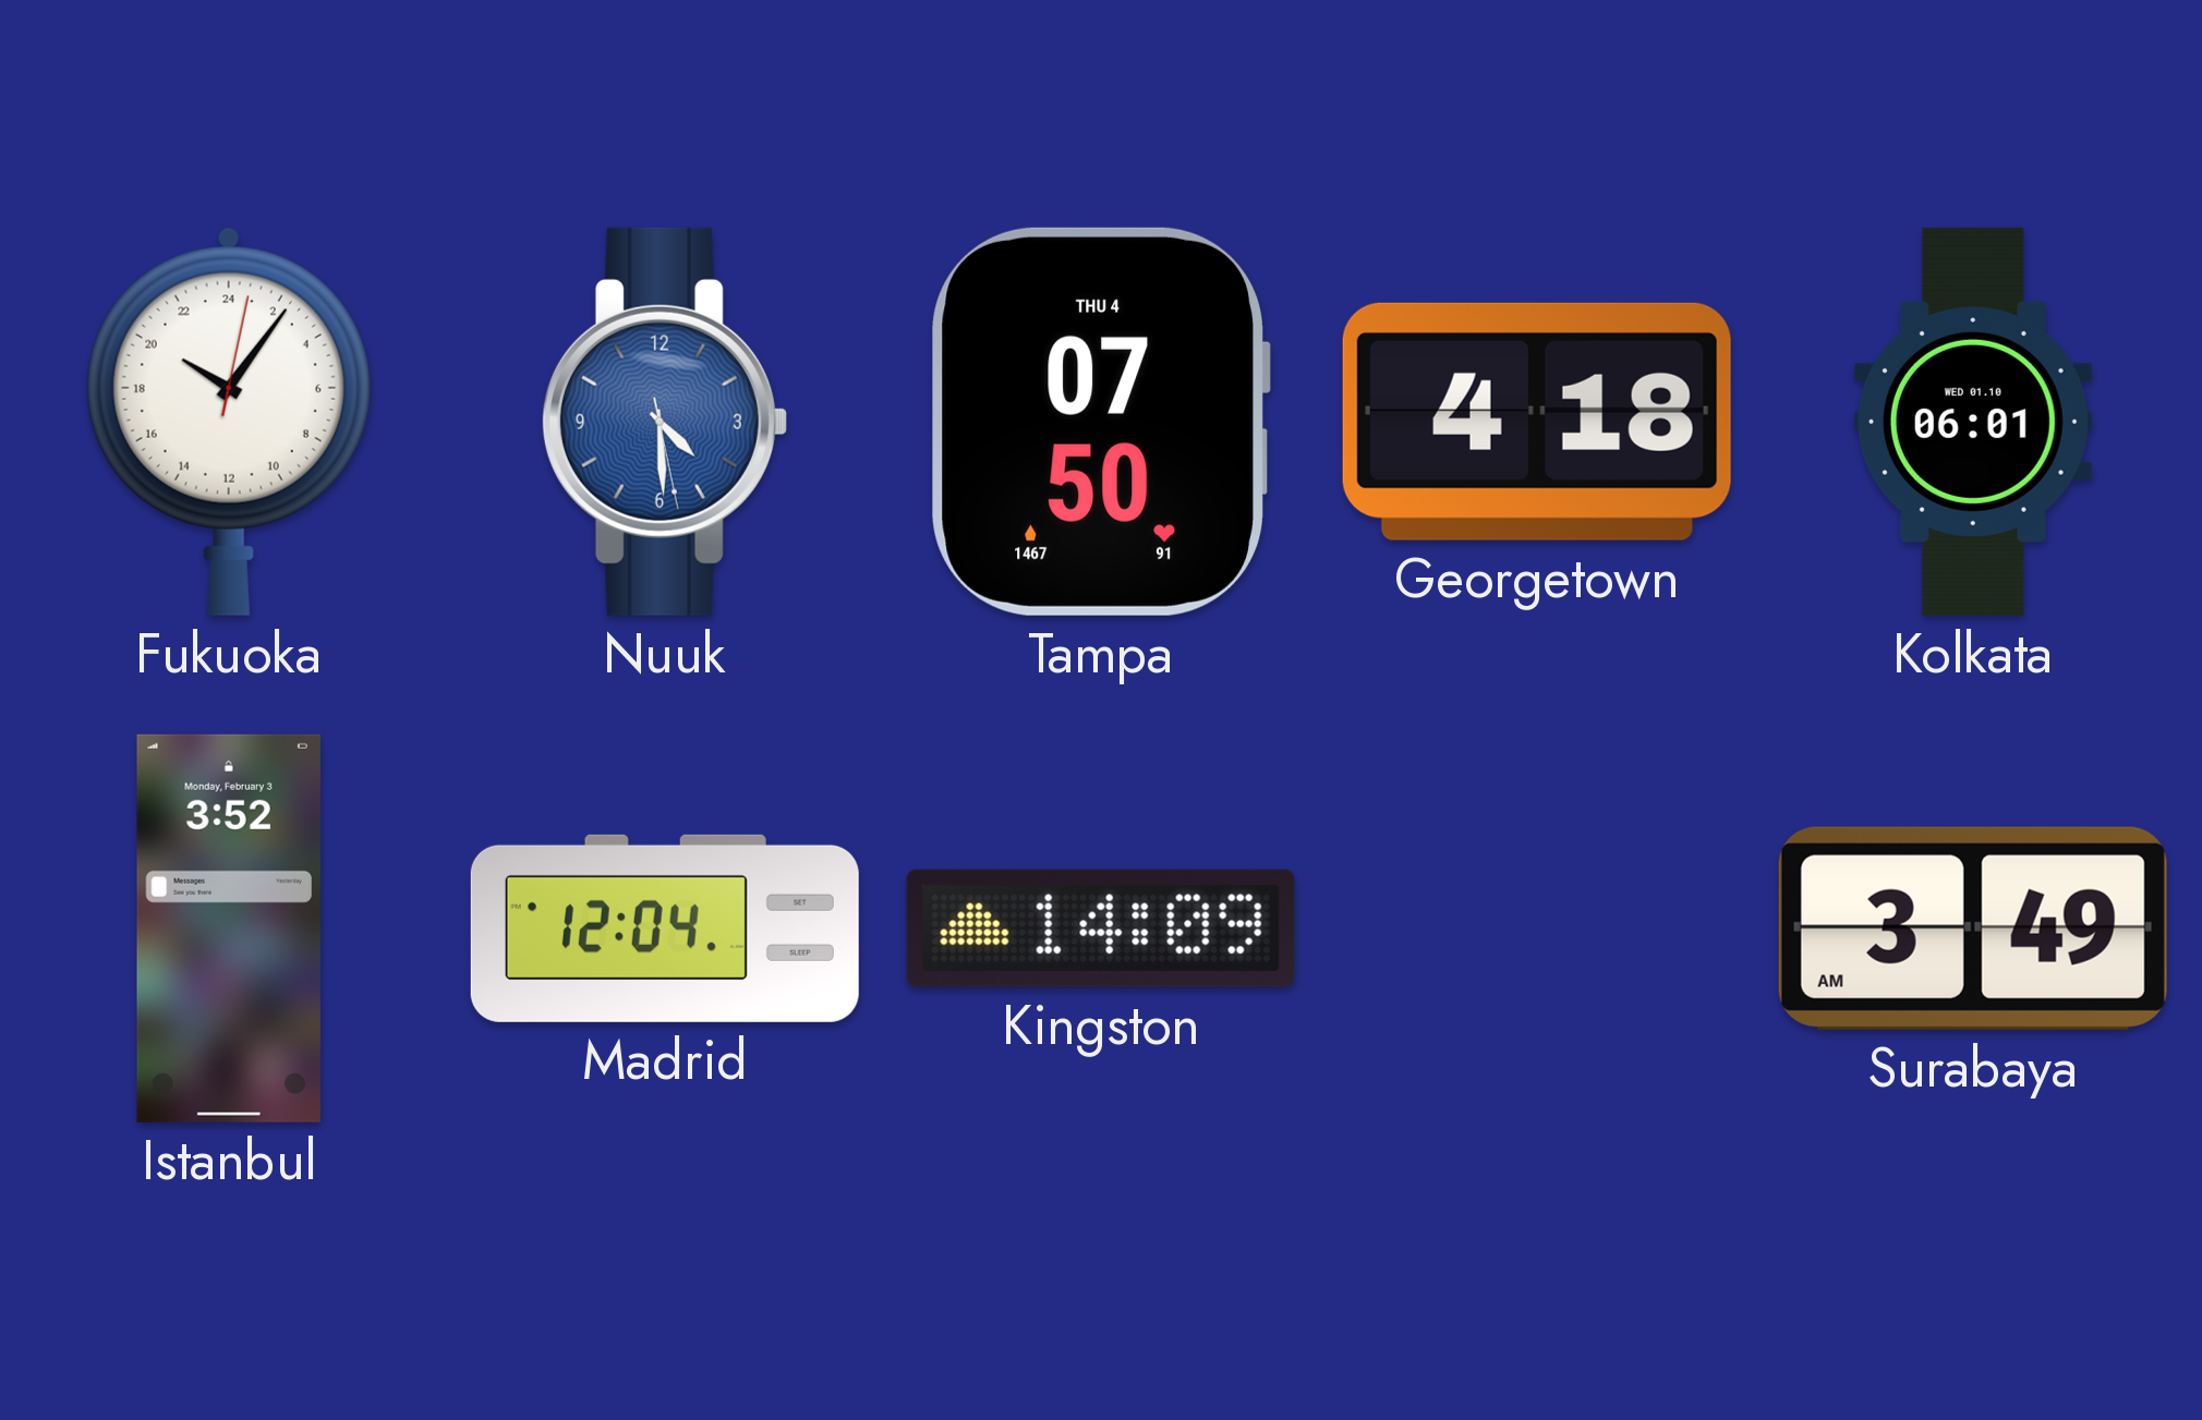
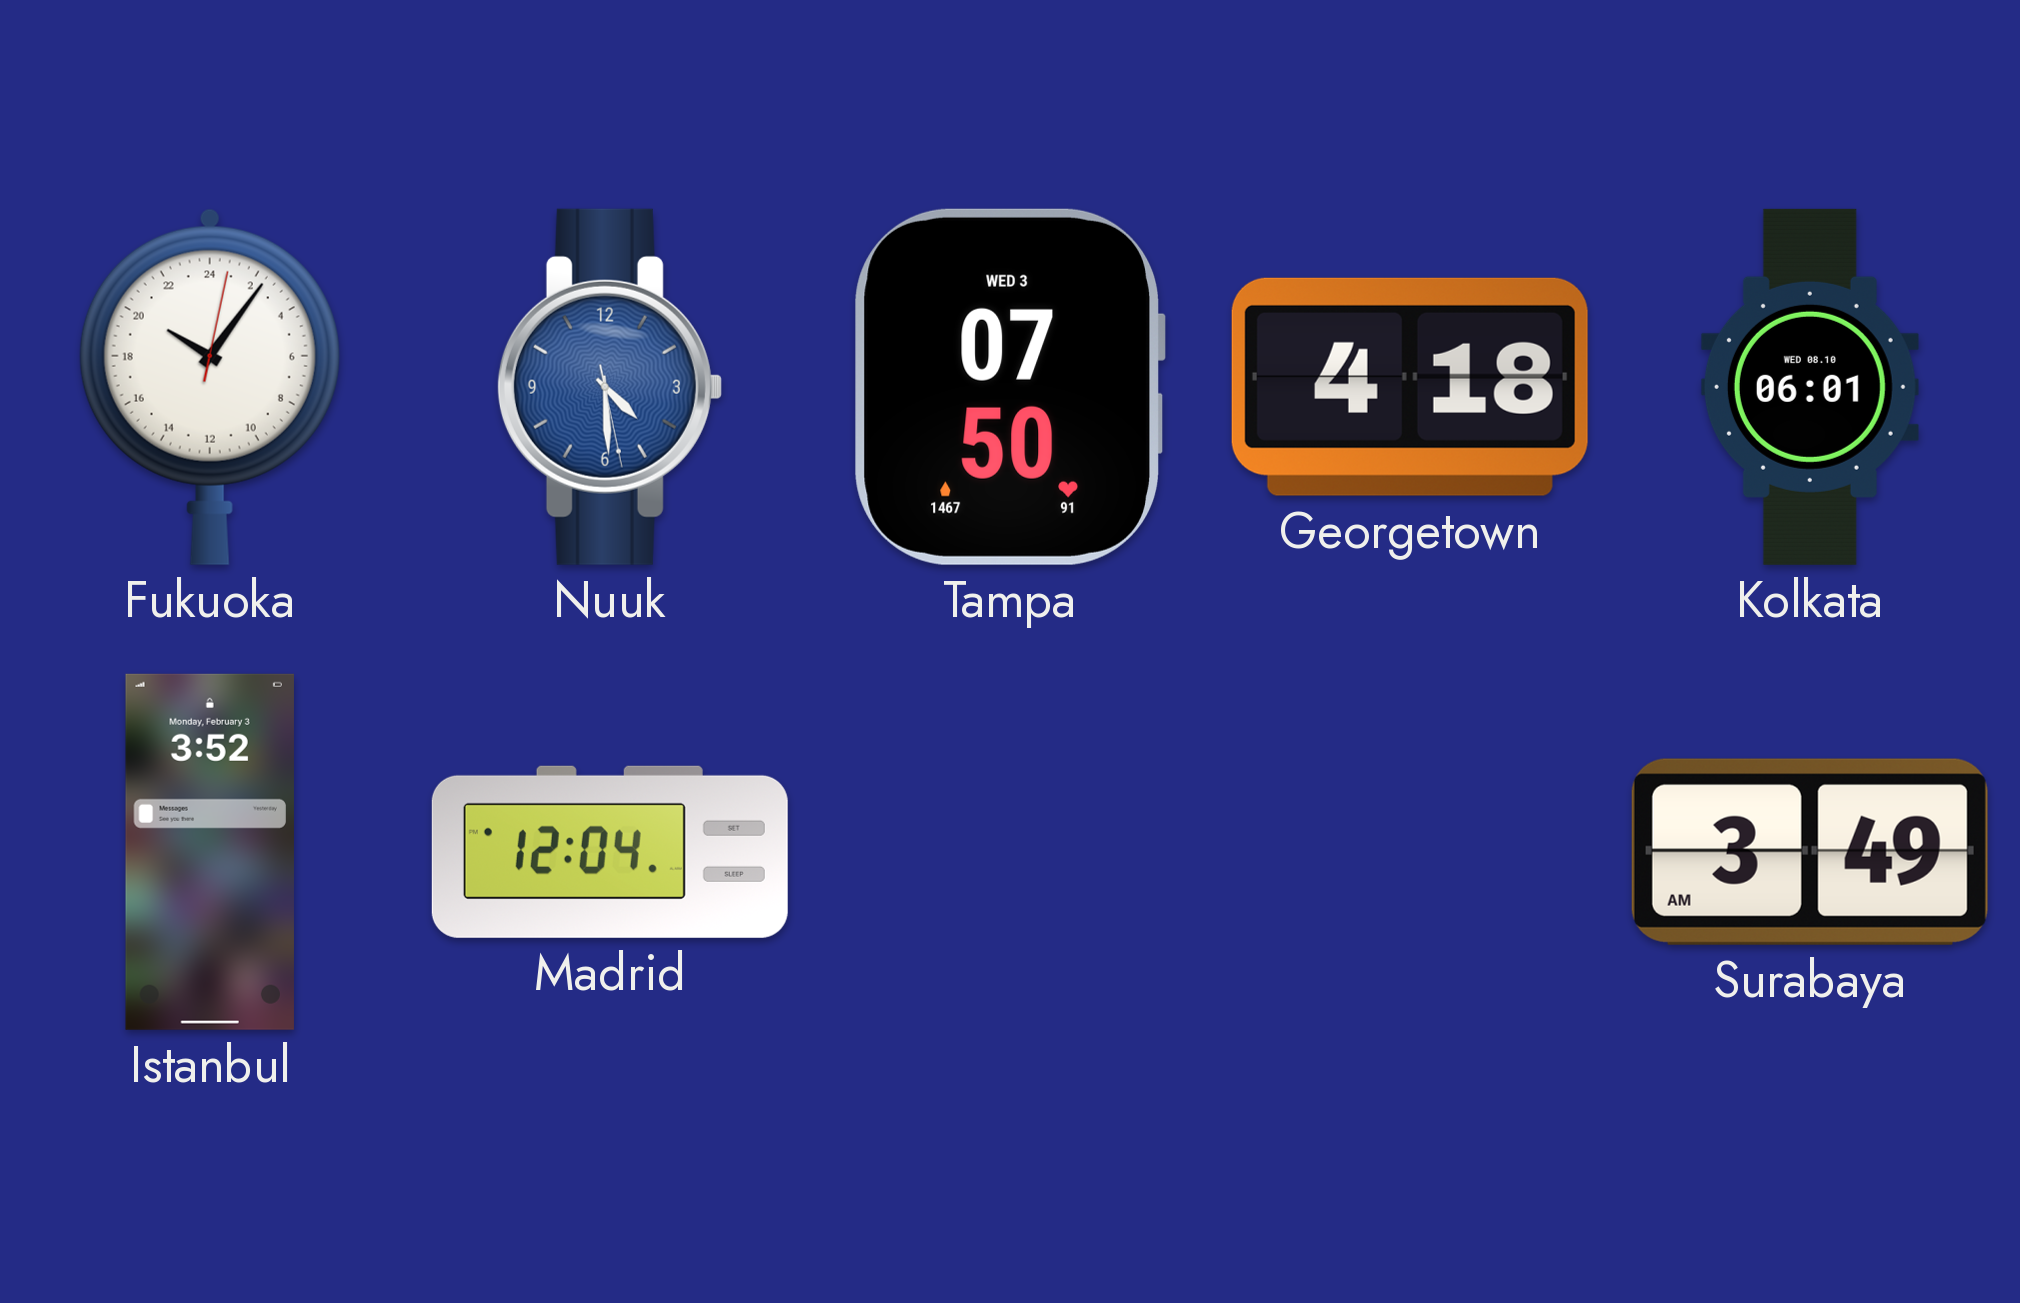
Tampa date: THU 4 -> WED 3
Kolkata date: WED 01.10 -> WED 08.10
Kingston: 14:09 -> none
